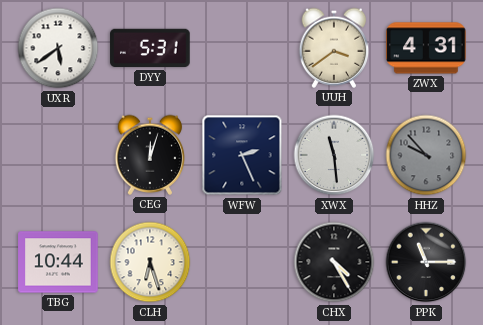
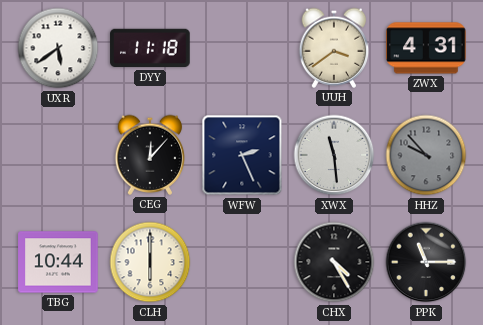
DYY: 5:31 -> 11:18
CEG: 12:03 -> 12:07
CLH: 6:27 -> 6:00
